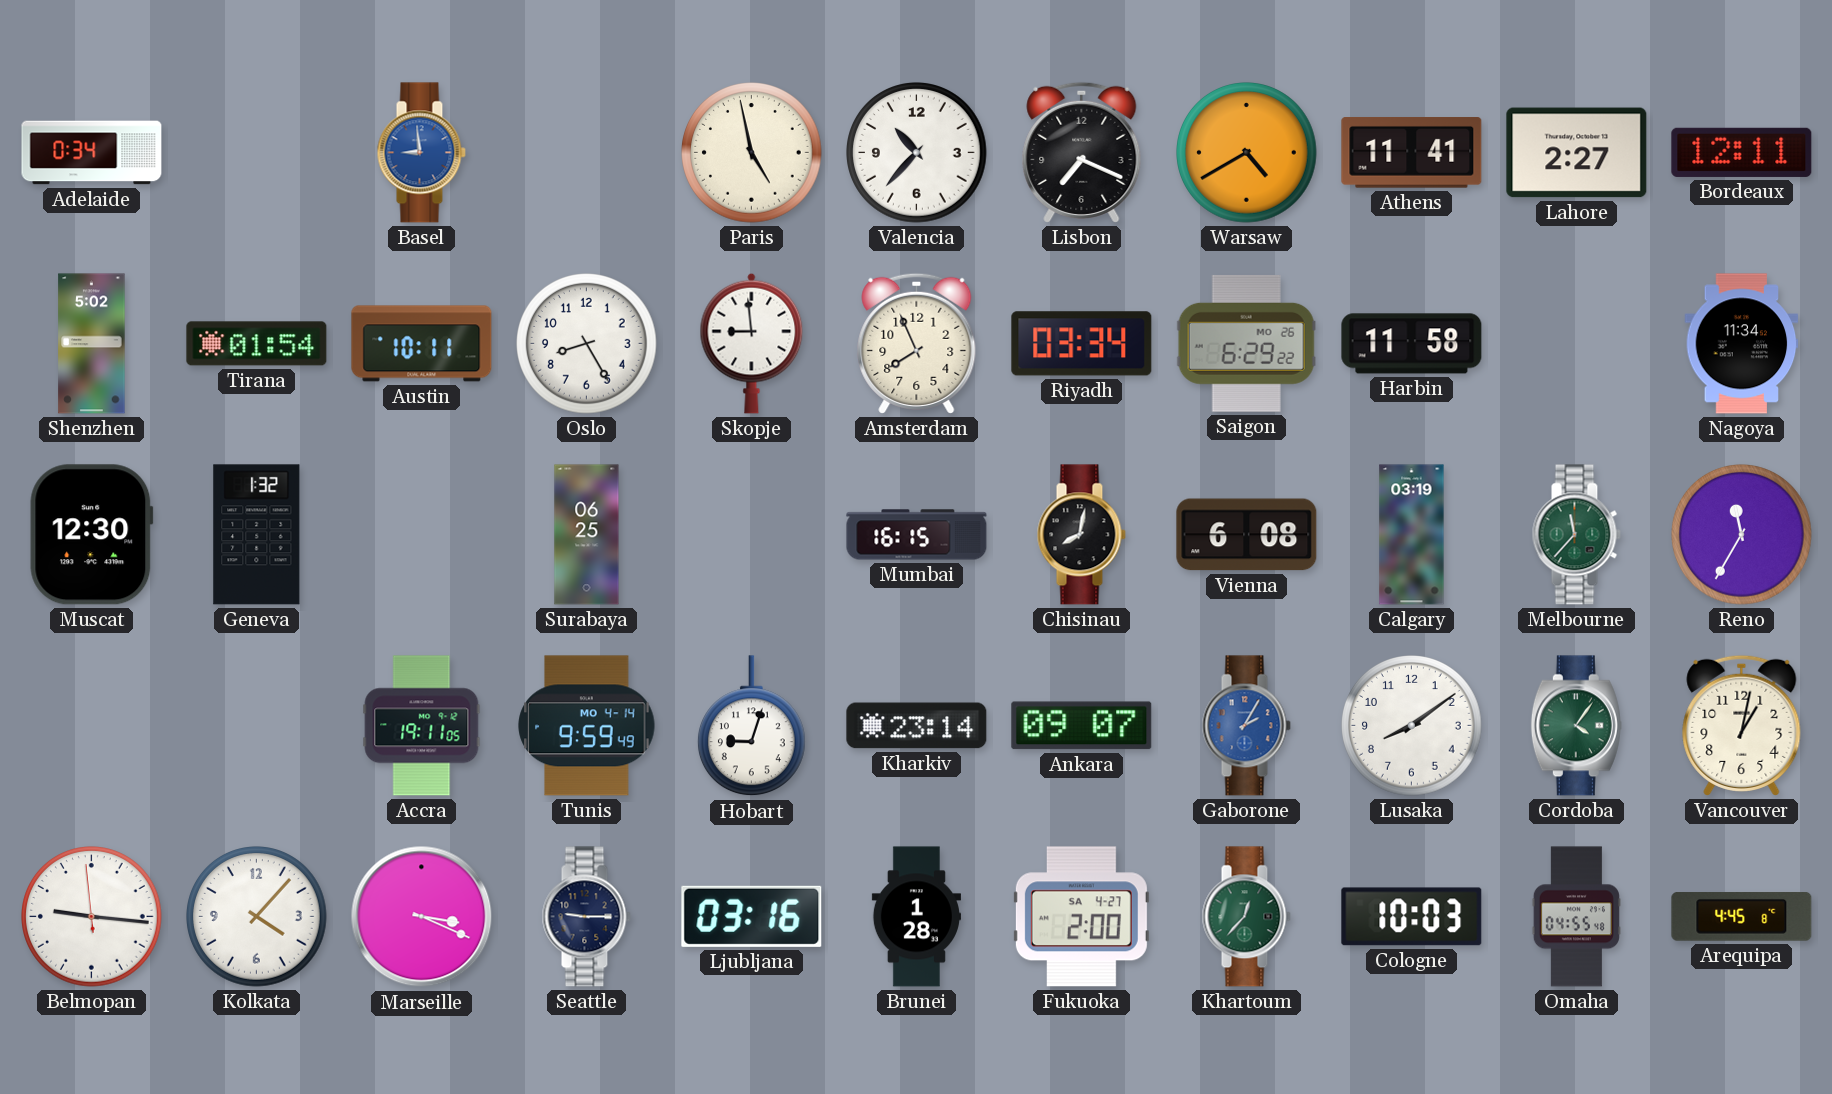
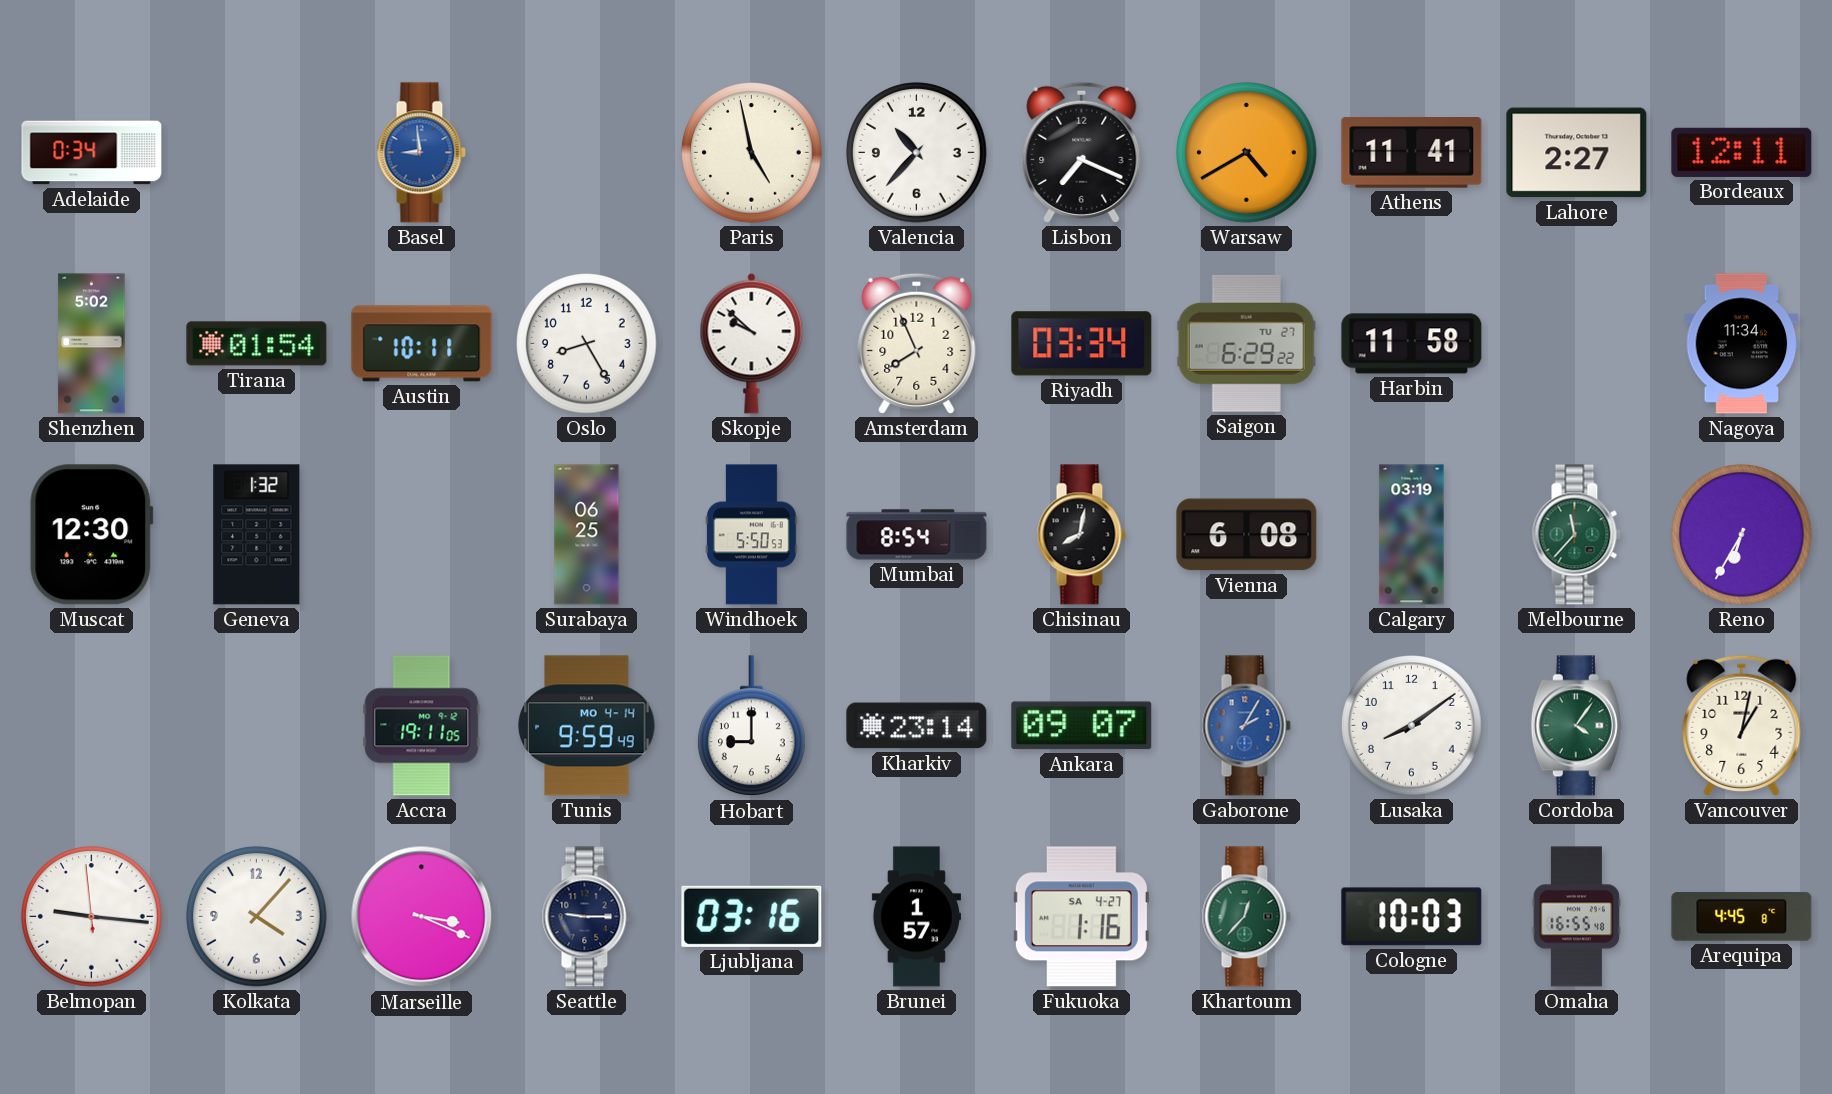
Skopje: 8:59 -> 9:52
Saigon date: MO 26 -> TU 27
Windhoek: none -> 5:50
Mumbai: 16:15 -> 8:54
Reno: 11:35 -> 6:35
Hobart: 9:03 -> 9:00
Brunei: 1:28 -> 1:57
Fukuoka: 2:00 -> 1:16
Omaha: 04:55 -> 16:55
